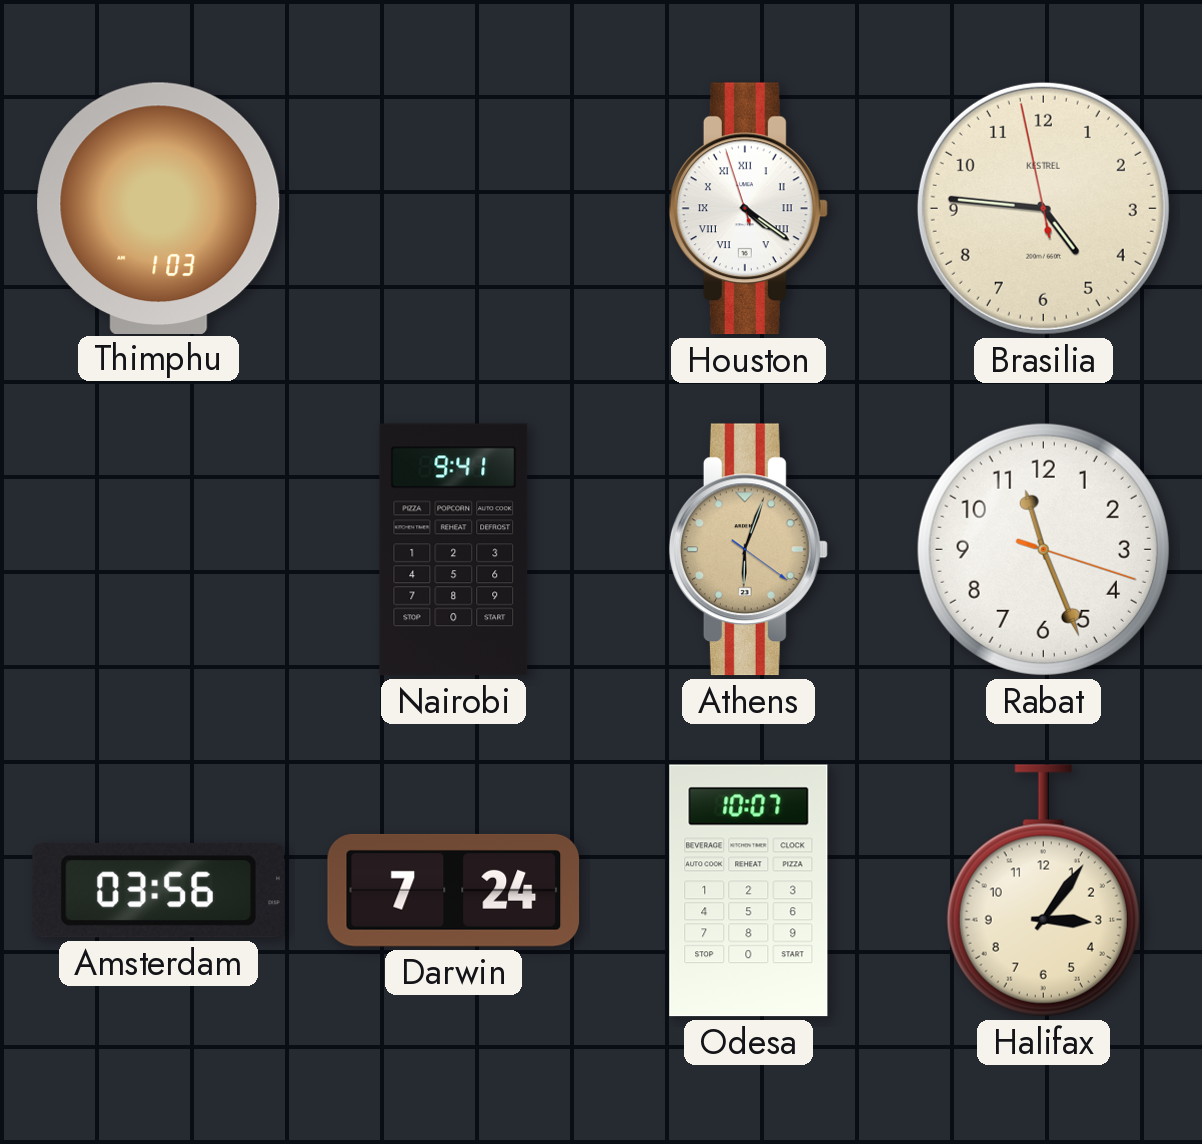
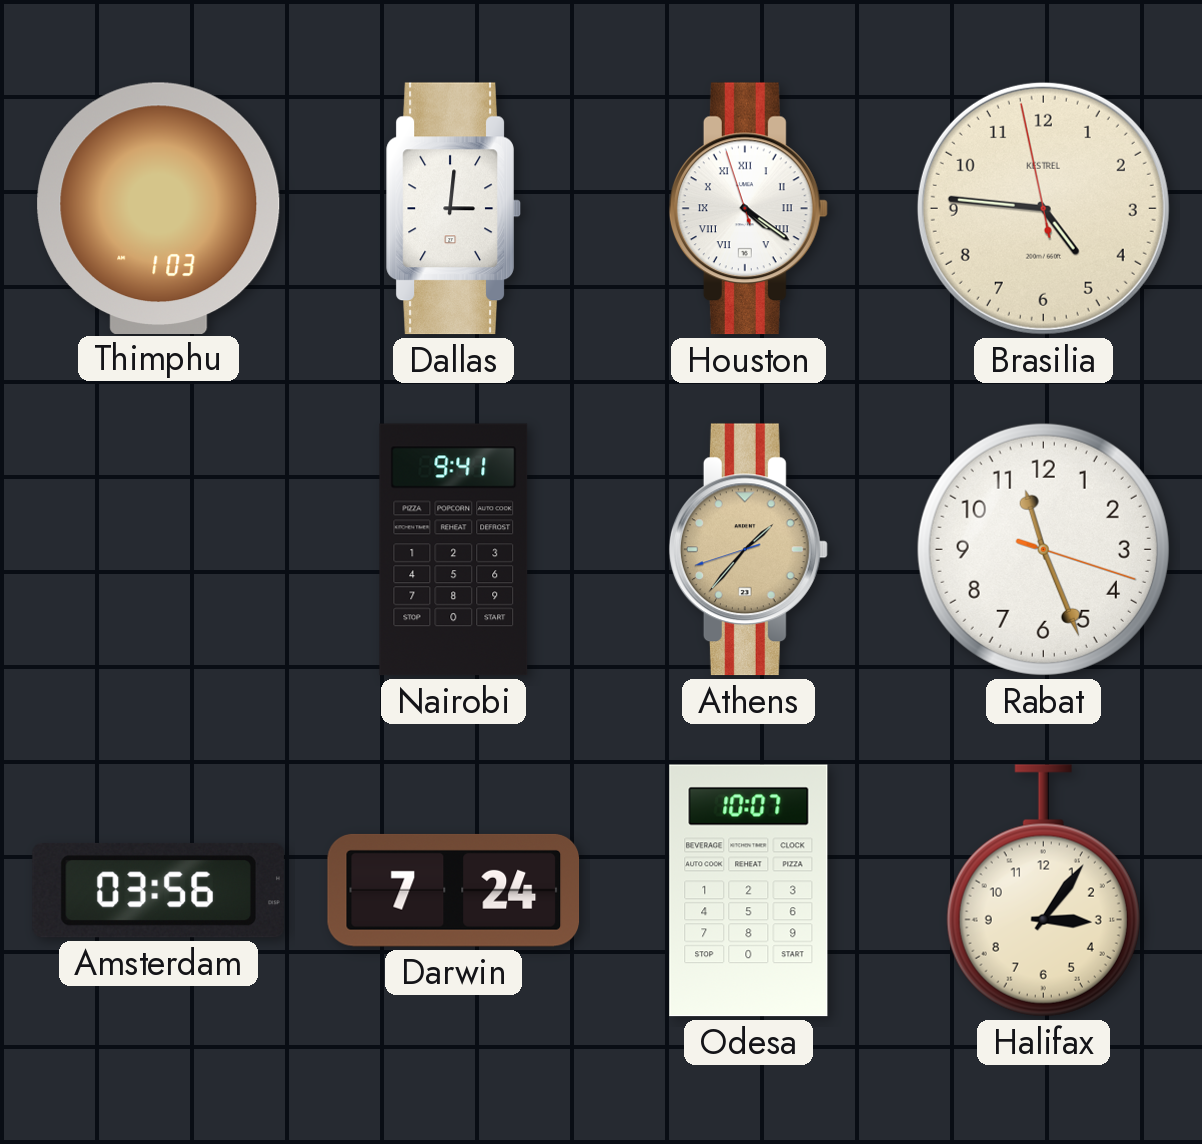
Dallas: none -> 3:01
Athens: 6:03 -> 1:36
